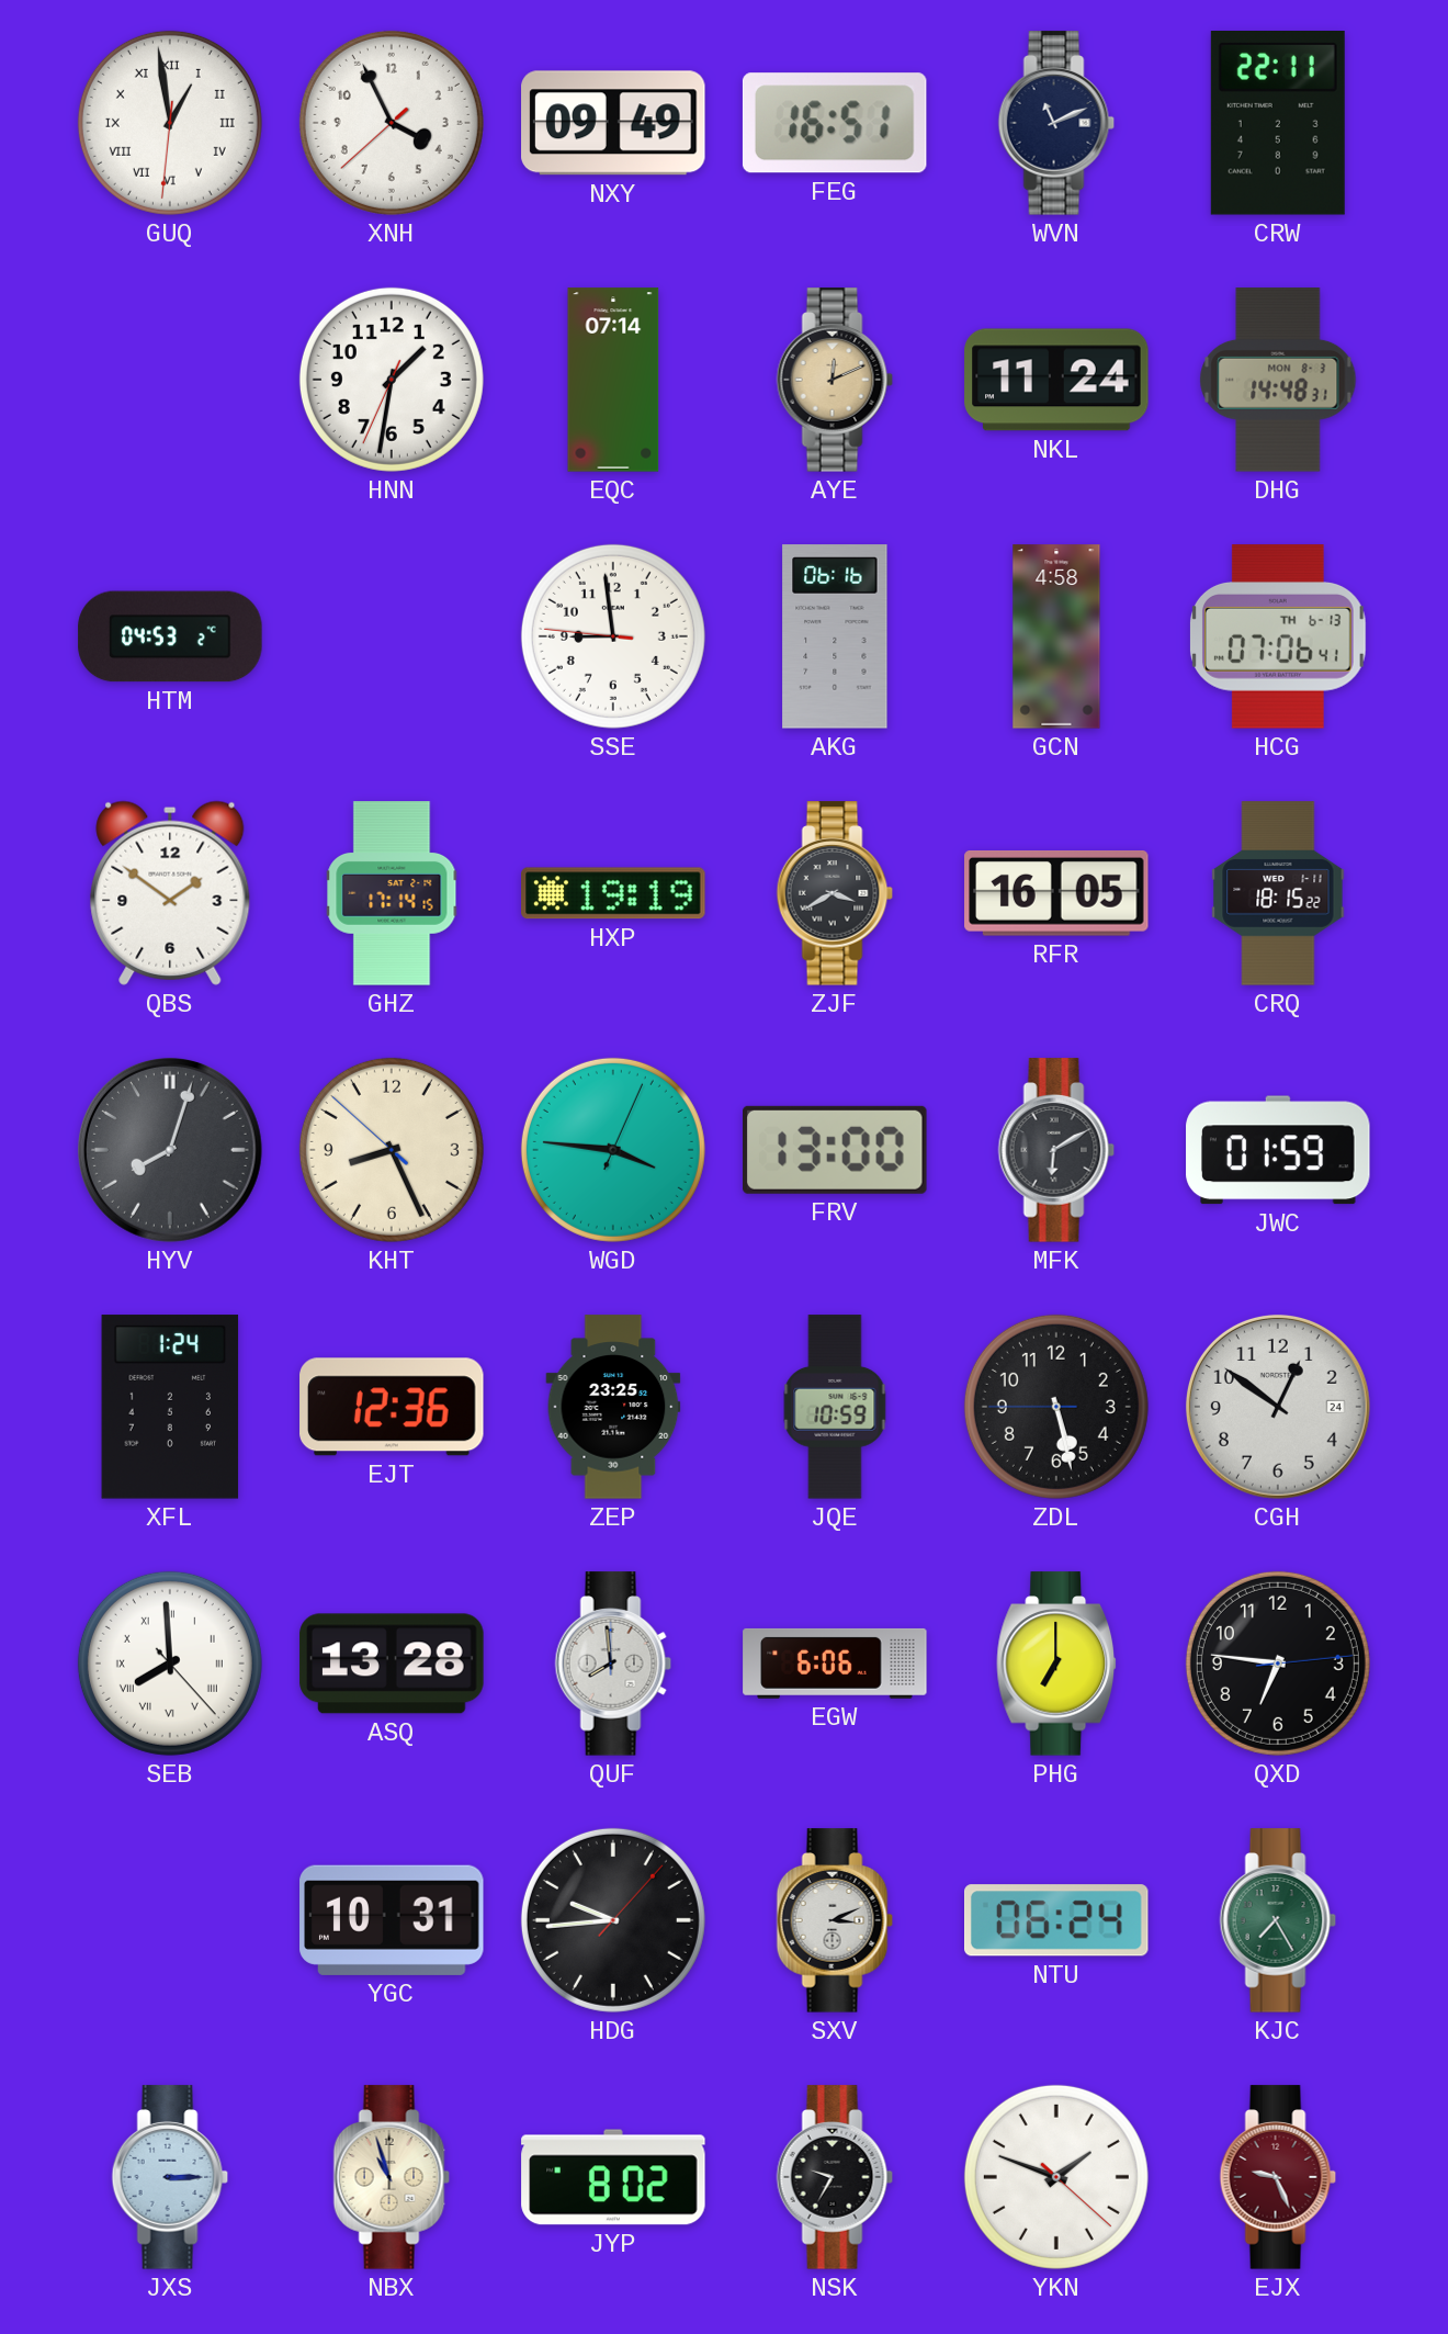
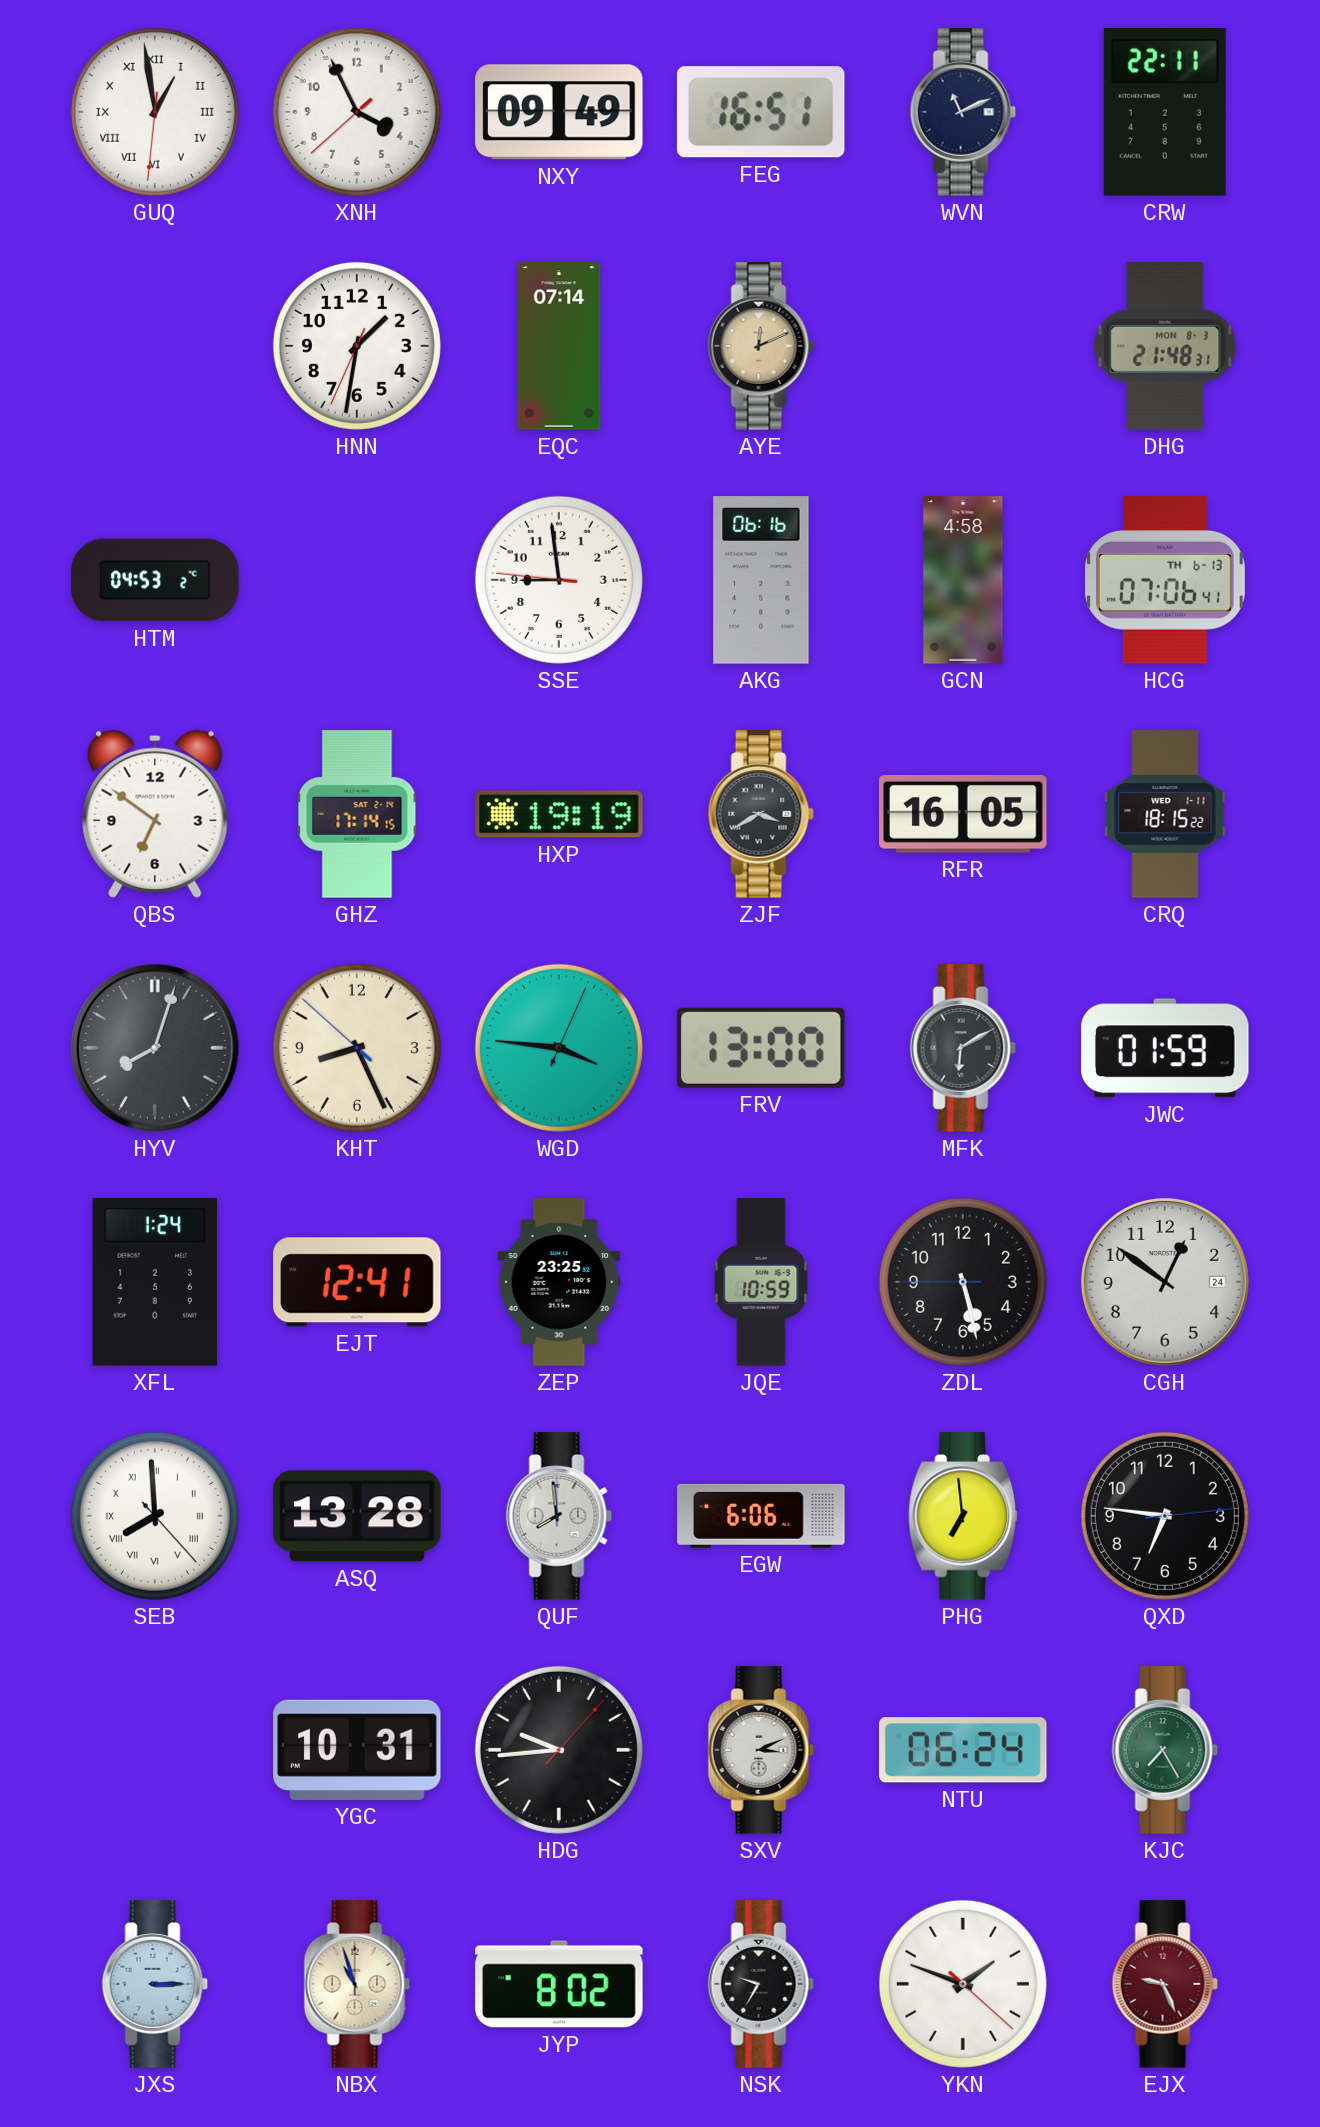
NKL: 11:24 -> none
DHG: 14:48 -> 21:48
QBS: 1:51 -> 6:51
EJT: 12:36 -> 12:41
PHG: 7:00 -> 6:59
